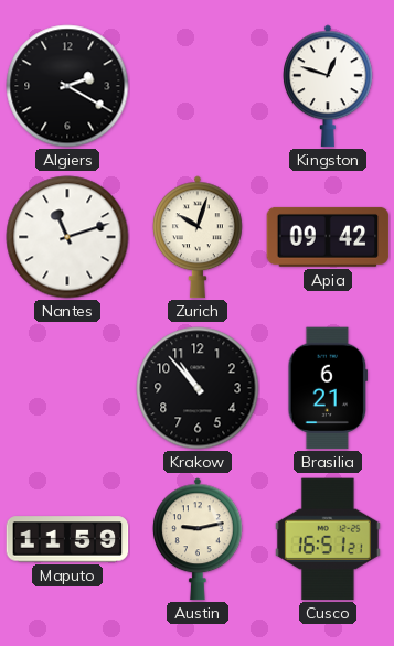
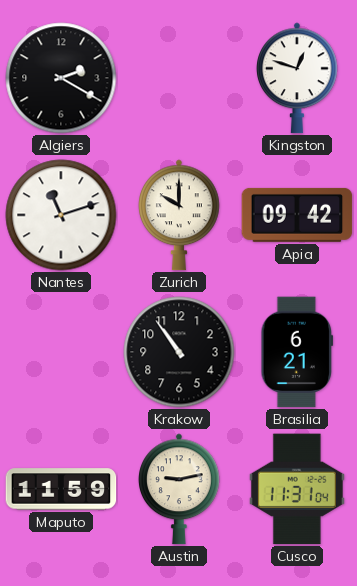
Zurich: 10:03 -> 10:00
Krakow: 10:53 -> 10:54
Cusco: 16:51 -> 11:31
